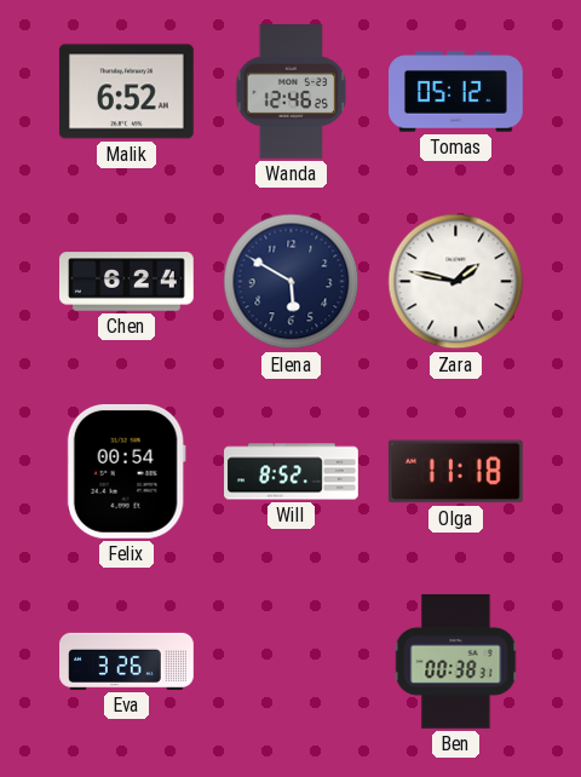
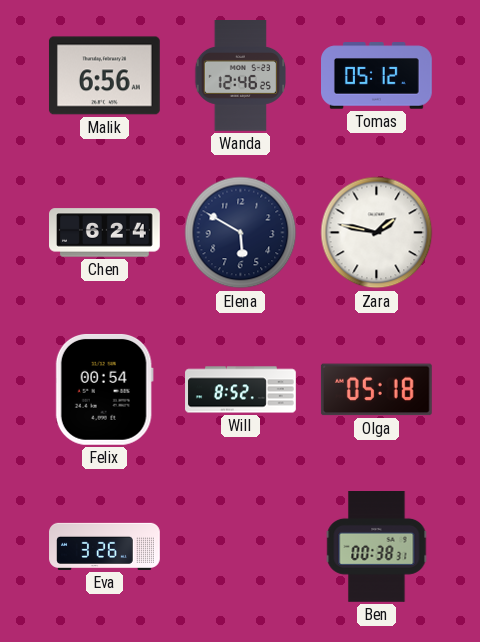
Malik: 6:52 -> 6:56
Olga: 11:18 -> 05:18
